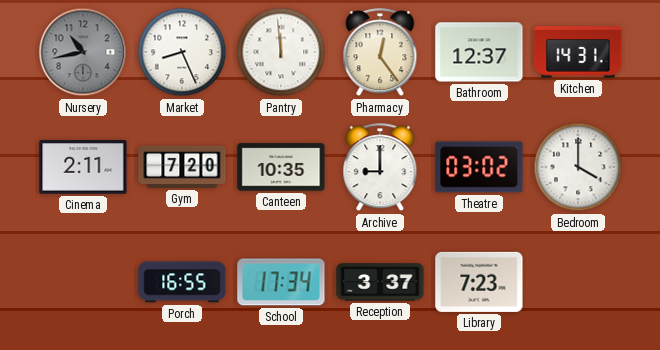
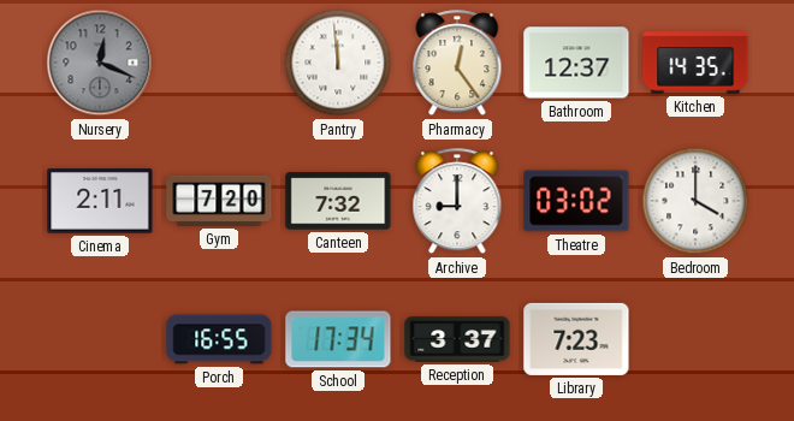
Nursery: 10:43 -> 12:19
Market: 8:26 -> none
Kitchen: 14:31 -> 14:35
Canteen: 10:35 -> 7:32
